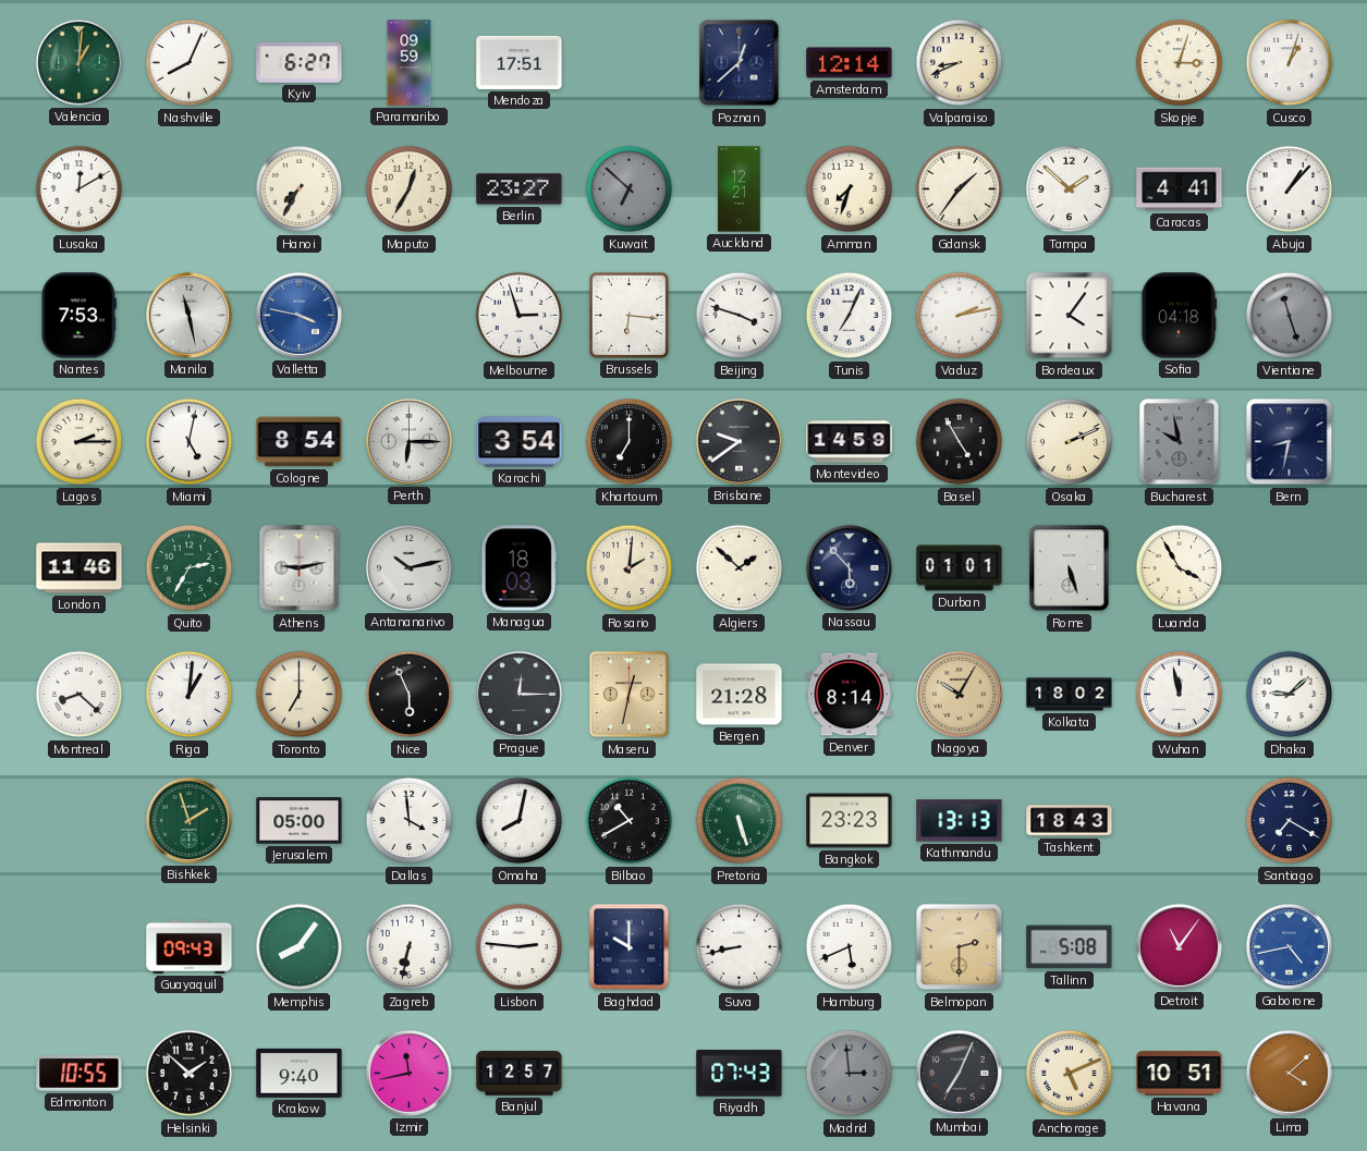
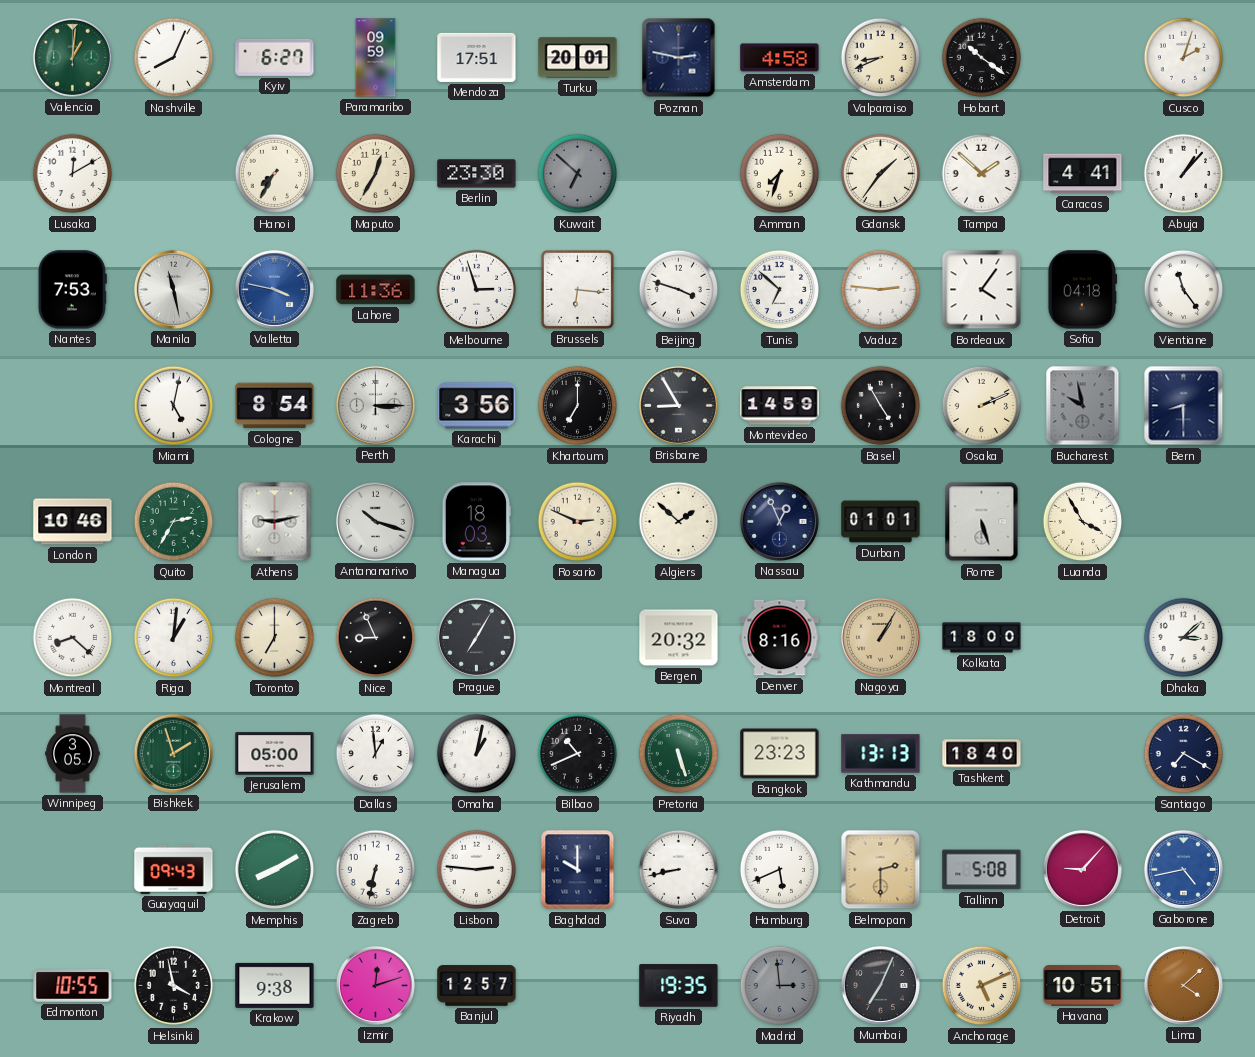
Turku: none -> 20:01
Poznan: 12:38 -> 2:47
Amsterdam: 12:14 -> 4:58
Hobart: none -> 10:21
Skopje: 3:03 -> none
Cusco: 1:03 -> 2:03
Berlin: 23:27 -> 23:30
Auckland: 12:21 -> none
Lahore: none -> 11:36
Tunis: 7:04 -> 6:52
Vaduz: 2:13 -> 2:46
Vientiane: 11:27 -> 11:24
Vientiane dial: grey -> white
Lagos: 2:15 -> none
Perth: 6:15 -> 3:15
Karachi: 3:54 -> 3:56
Brisbane: 9:39 -> 8:55
Bern: 8:32 -> 8:30
London: 11:46 -> 10:46
Antananarivo: 10:13 -> 10:18
Rosario: 2:01 -> 2:49
Nassau: 5:53 -> 12:56
Nice: 5:56 -> 8:56
Prague: 12:15 -> 7:05
Maseru: 12:32 -> none
Bergen: 21:28 -> 20:32
Denver: 8:14 -> 8:16
Nagoya: 10:05 -> 1:05
Kolkata: 18:02 -> 18:00
Wuhan: 11:58 -> none
Dhaka: 9:08 -> 3:08
Winnipeg: none -> 3:05
Dallas: 3:59 -> 12:59
Omaha: 8:02 -> 1:02
Bilbao: 10:40 -> 10:41
Tashkent: 18:43 -> 18:40
Memphis: 8:06 -> 8:10
Detroit: 11:06 -> 9:07
Helsinki: 1:52 -> 3:58
Krakow: 9:40 -> 9:38
Izmir: 11:43 -> 12:12
Riyadh: 07:43 -> 19:35
